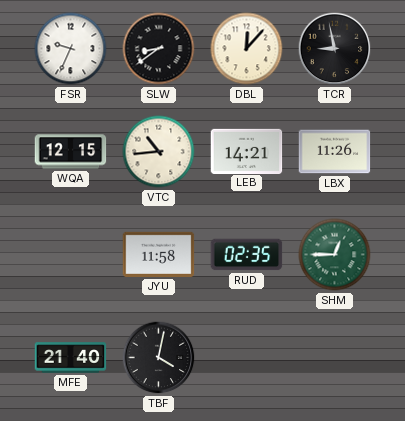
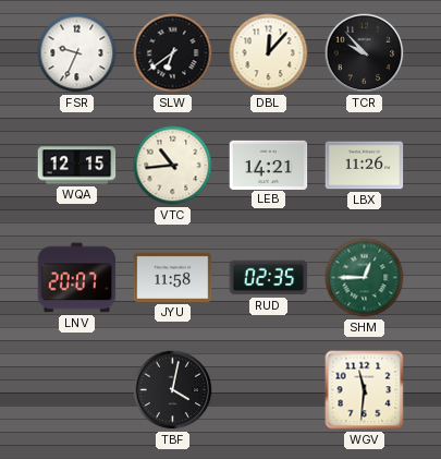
SLW: 8:39 -> 6:39
TCR: 8:58 -> 9:53
LNV: none -> 20:07
MFE: 21:40 -> none
WGV: none -> 11:31
